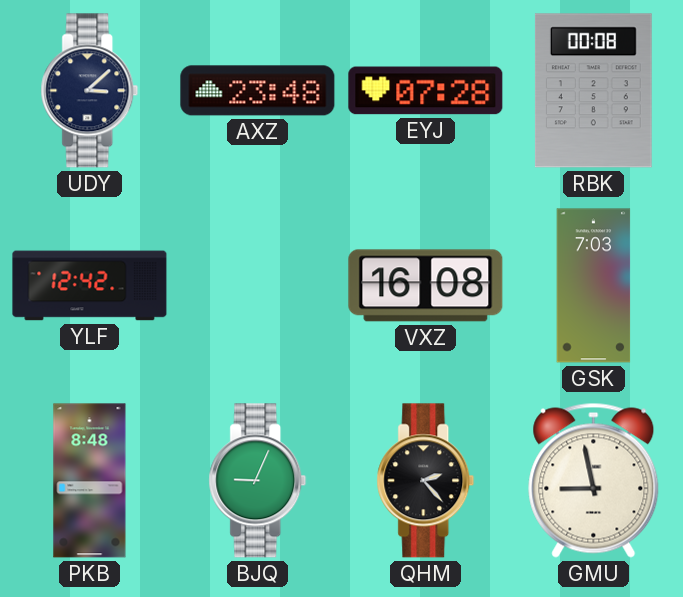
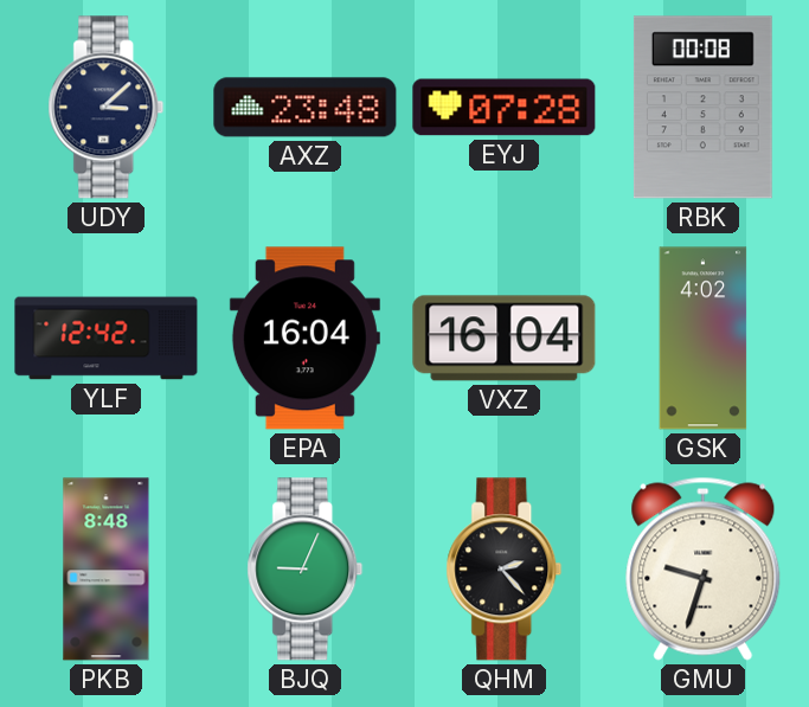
EPA: none -> 16:04
VXZ: 16:08 -> 16:04
GSK: 7:03 -> 4:02
GMU: 8:58 -> 9:33
